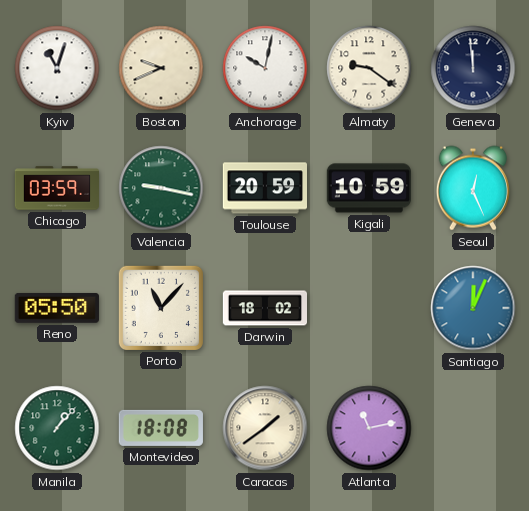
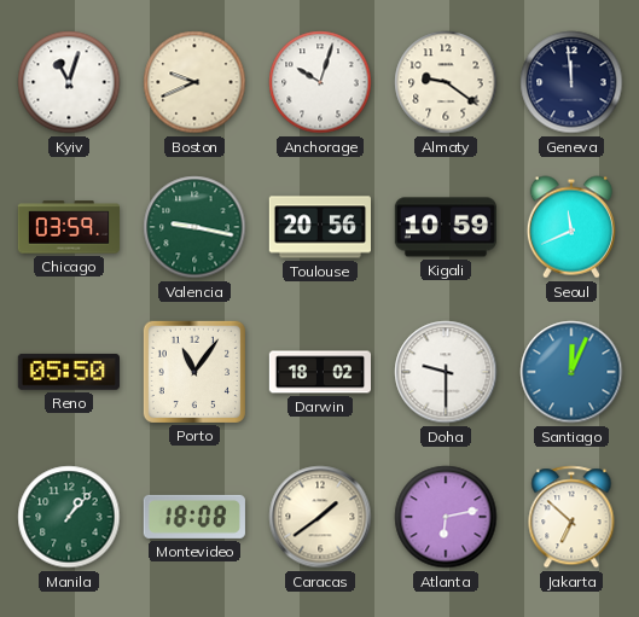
Anchorage: 10:02 -> 10:03
Toulouse: 20:59 -> 20:56
Seoul: 12:26 -> 11:41
Porto: 11:07 -> 11:06
Doha: none -> 9:30
Atlanta: 11:13 -> 6:13
Jakarta: none -> 6:52
